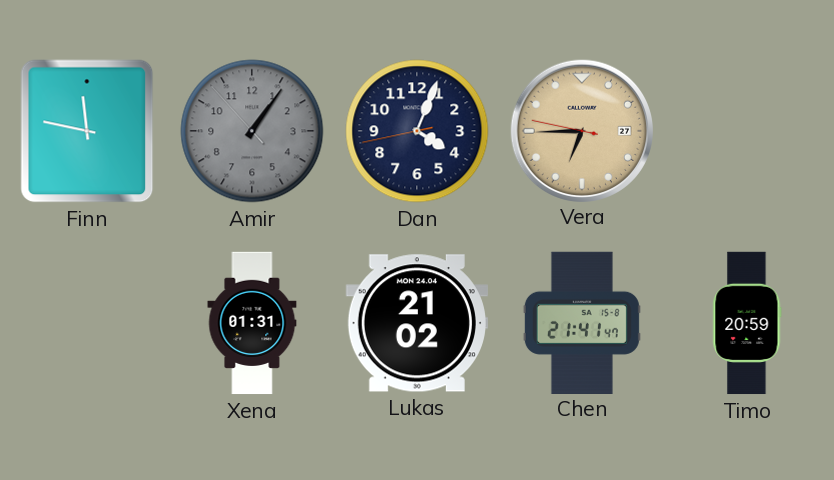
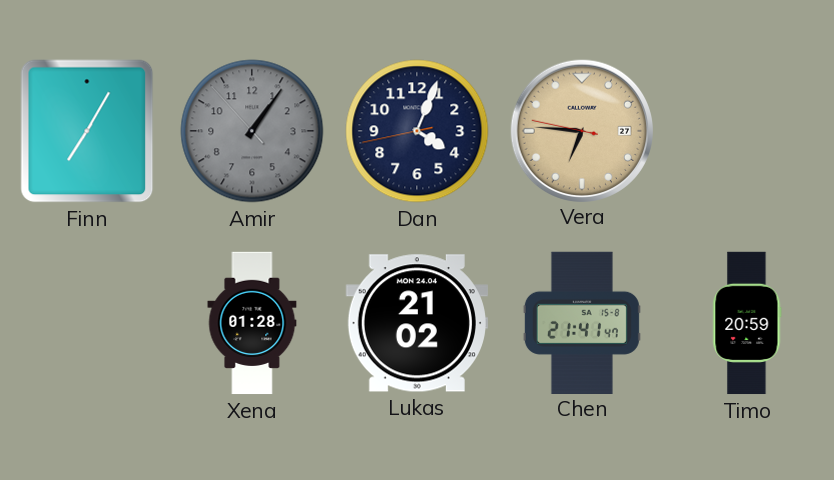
Finn: 11:47 -> 7:05
Vera: 6:44 -> 6:45
Xena: 01:31 -> 01:28
